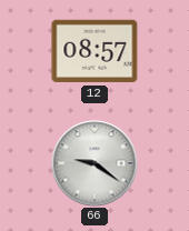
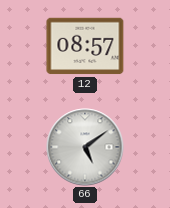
66: 9:21 -> 5:09
